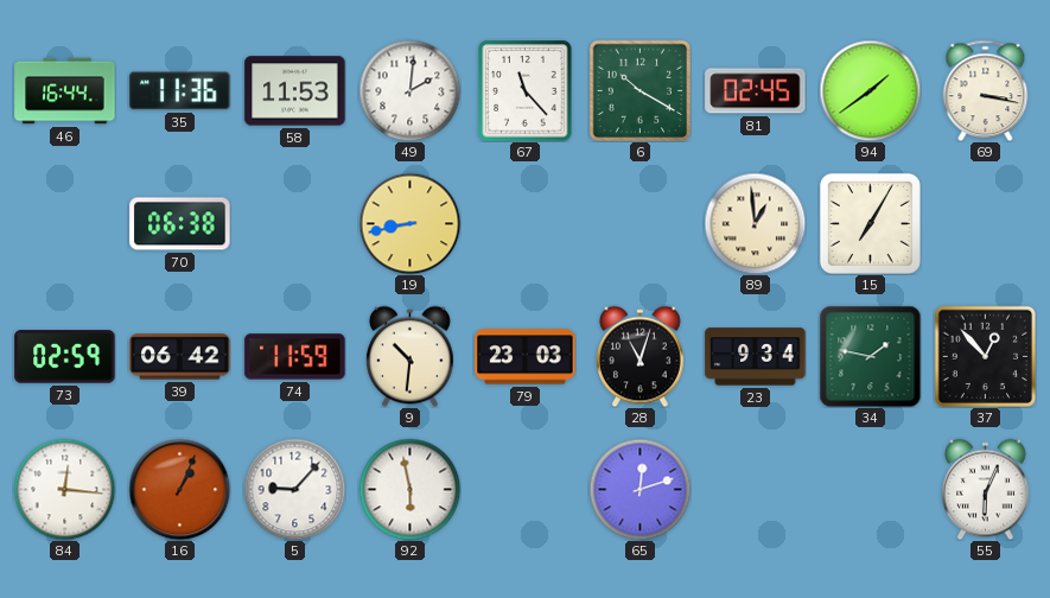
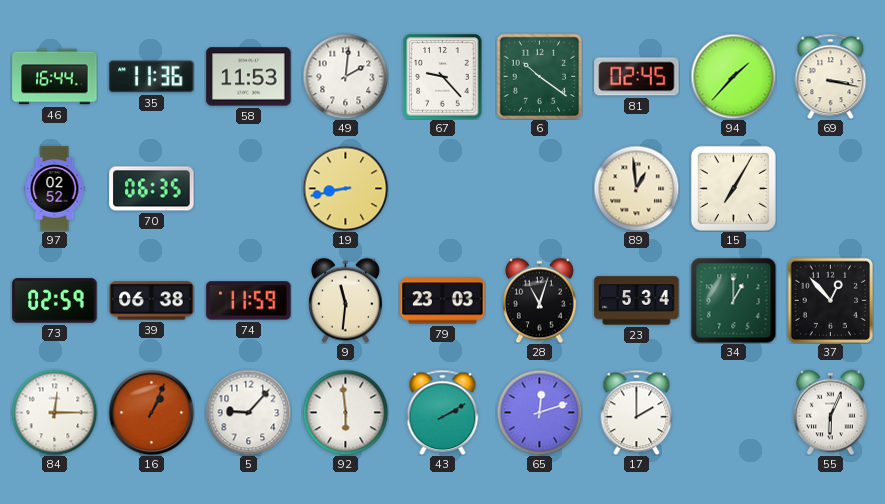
67: 11:23 -> 9:23
6: 10:20 -> 10:21
94: 1:39 -> 1:37
97: none -> 02:52
70: 06:38 -> 06:35
39: 06:42 -> 06:38
9: 10:31 -> 11:31
23: 9:34 -> 5:34
34: 1:47 -> 1:00
84: 12:16 -> 12:15
92: 5:58 -> 5:59
43: none -> 2:10
17: none -> 2:00
